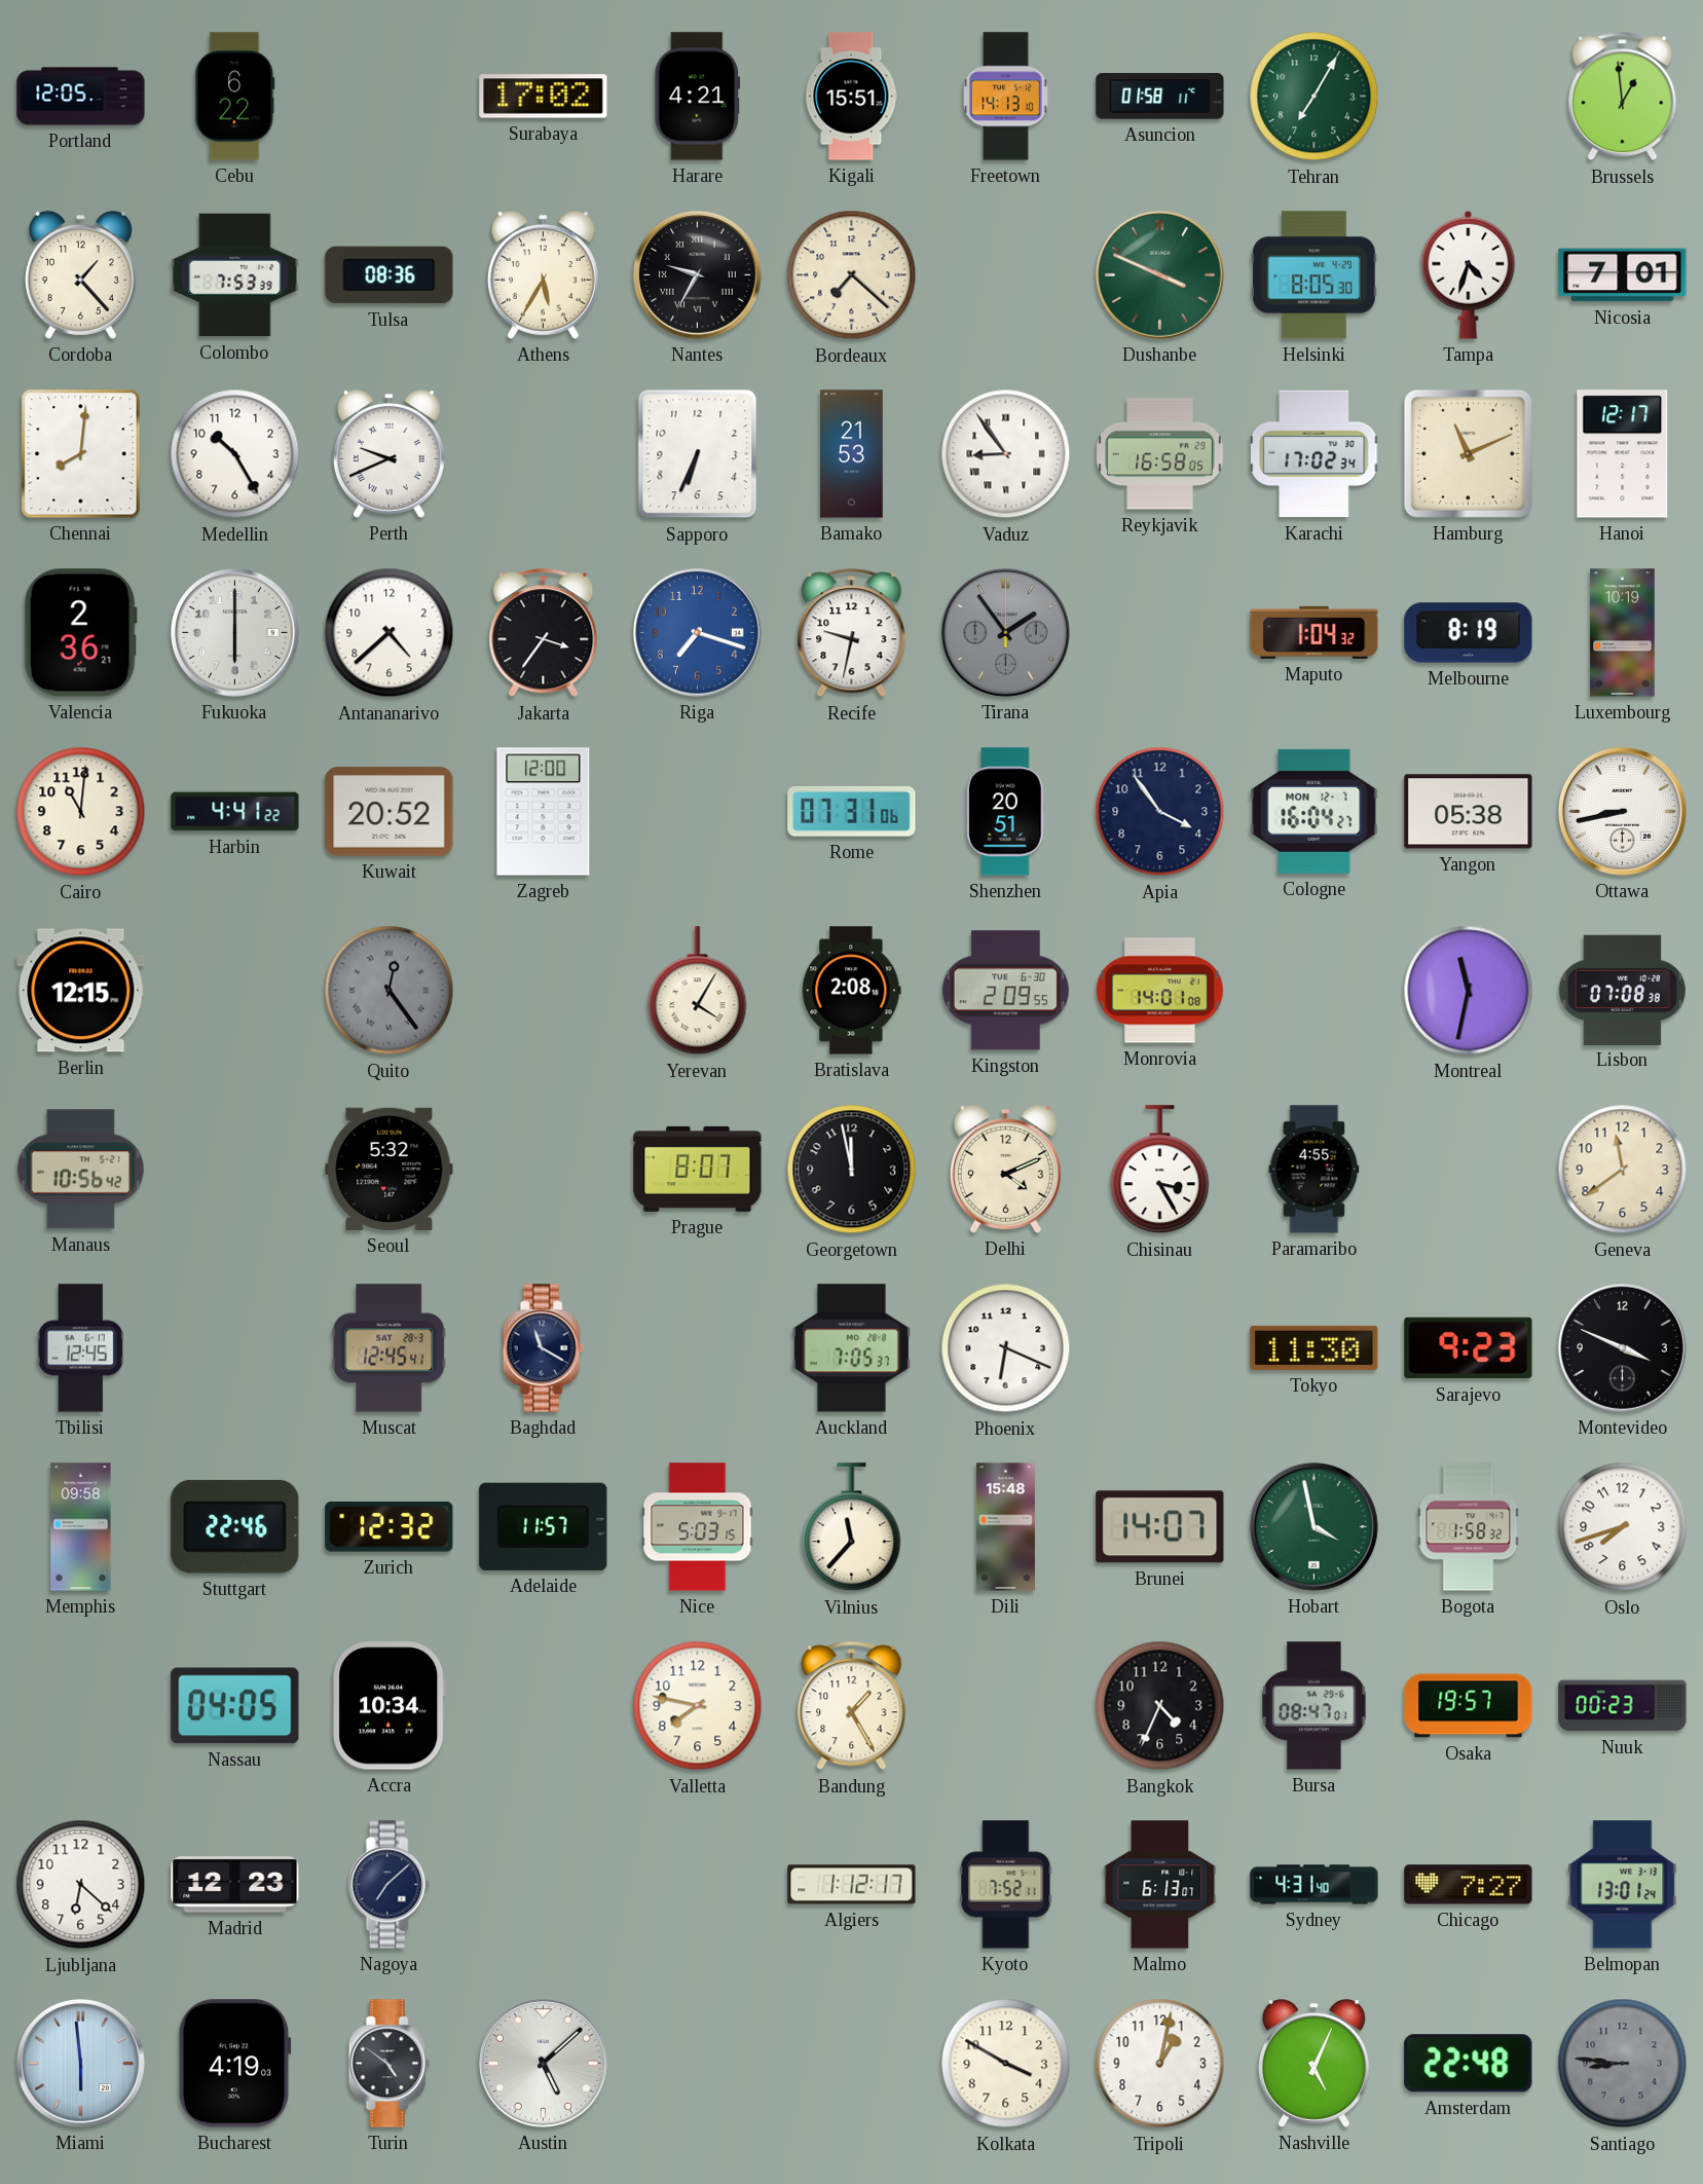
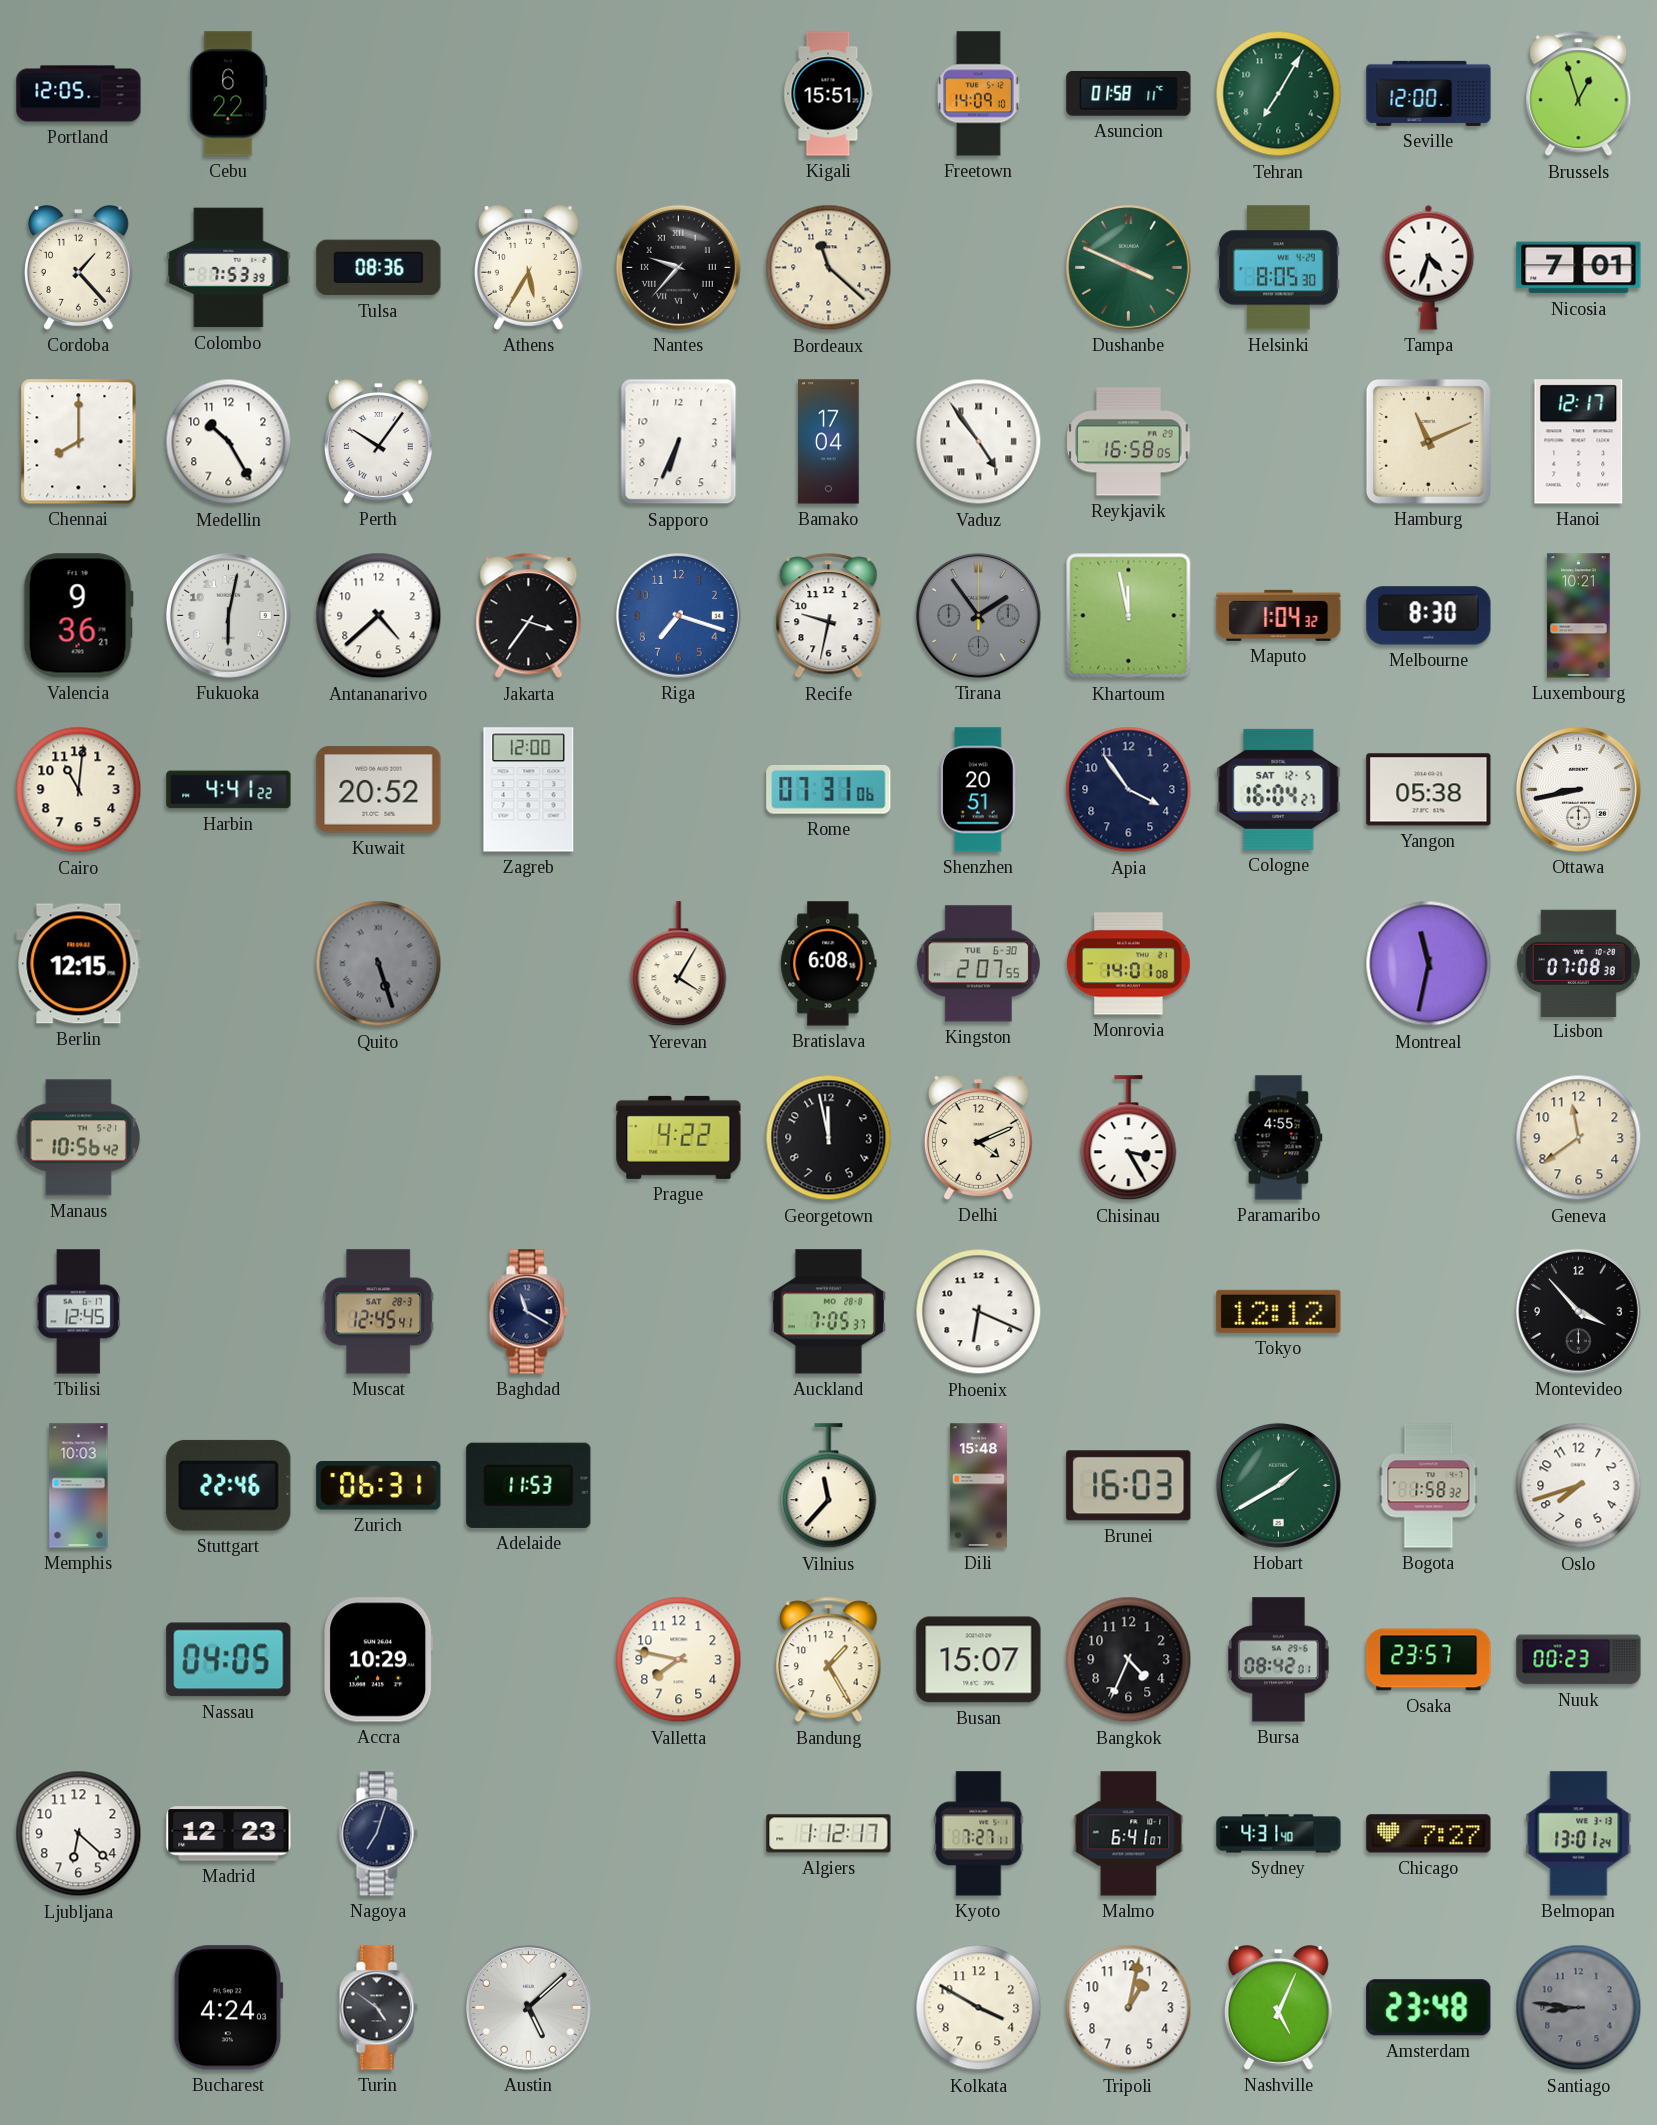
Surabaya: 17:02 -> none
Harare: 4:21 -> none
Freetown: 14:13 -> 14:09
Seville: none -> 12:00
Brussels: 12:59 -> 12:57
Nantes: 9:35 -> 9:37
Bordeaux: 7:22 -> 11:22
Chennai: 8:01 -> 8:00
Perth: 9:41 -> 10:06
Bamako: 21:53 -> 17:04
Vaduz: 8:54 -> 4:54
Karachi: 17:02 -> none
Valencia: 2:36 -> 9:36
Fukuoka: 6:00 -> 6:02
Khartoum: none -> 11:58
Melbourne: 8:19 -> 8:30
Luxembourg: 10:19 -> 10:21
Cologne date: MON 12-7 -> SAT 12-5
Quito: 12:24 -> 5:27
Bratislava: 2:08 -> 6:08
Kingston: 2:09 -> 2:07
Seoul: 5:32 -> none
Prague: 8:07 -> 4:22
Tokyo: 11:30 -> 12:12
Sarajevo: 9:23 -> none
Montevideo: 3:49 -> 3:53
Memphis: 09:58 -> 10:03
Zurich: 12:32 -> 06:31
Adelaide: 11:57 -> 11:53
Nice: 5:03 -> none
Brunei: 14:07 -> 16:03
Hobart: 3:58 -> 1:40
Accra: 10:34 -> 10:29
Busan: none -> 15:07
Bursa: 08:47 -> 08:42
Osaka: 19:57 -> 23:57
Nagoya: 7:08 -> 7:03
Kyoto: 7:52 -> 7:27
Malmo: 6:13 -> 6:41
Miami: 5:59 -> none
Bucharest: 4:19 -> 4:24
Amsterdam: 22:48 -> 23:48
